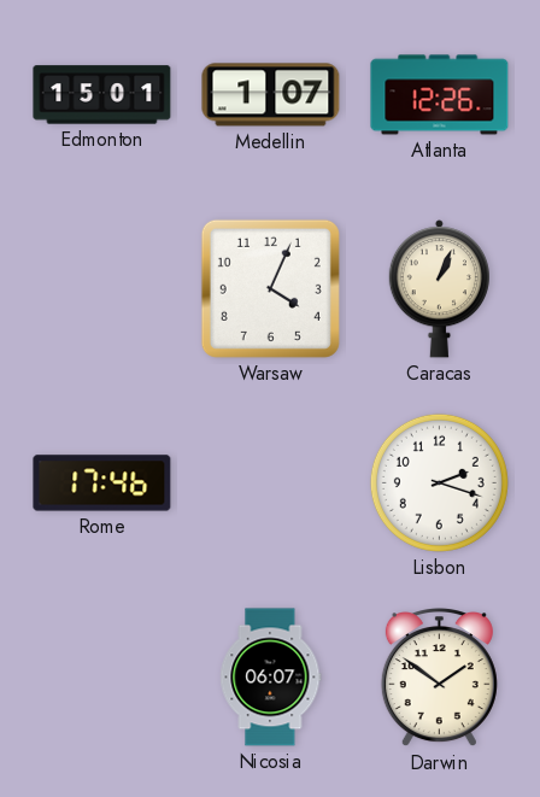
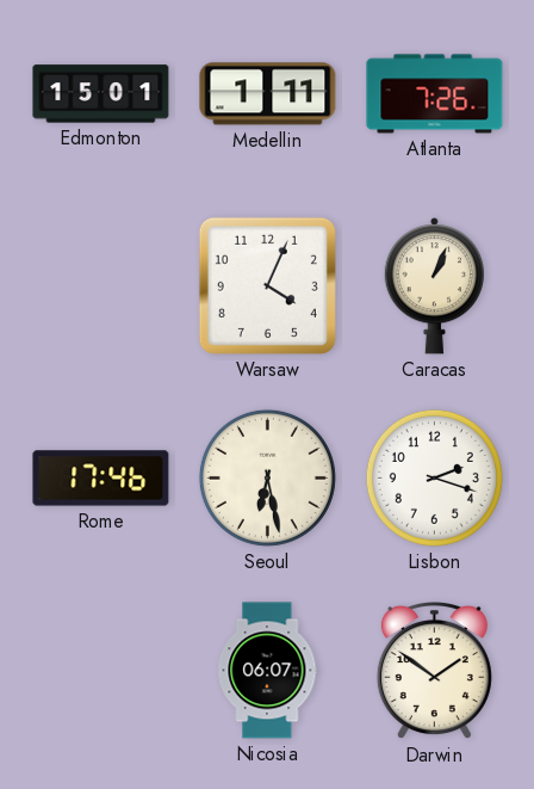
Medellin: 1:07 -> 1:11
Atlanta: 12:26 -> 7:26
Seoul: none -> 6:28
